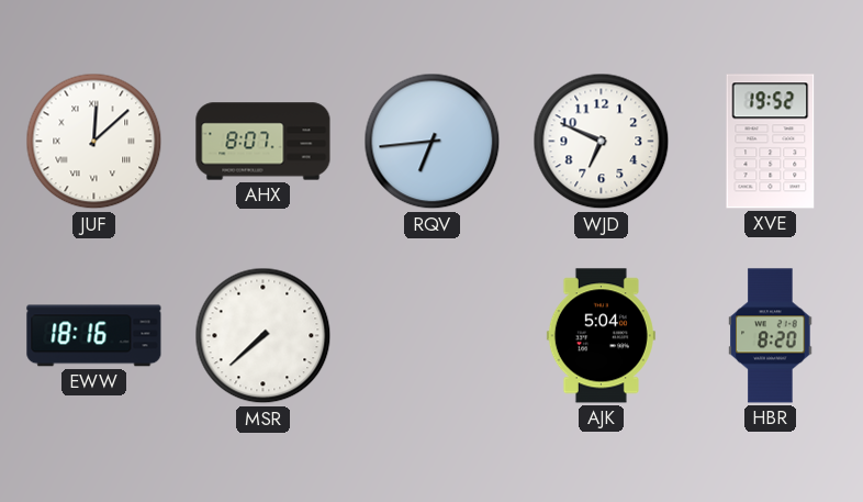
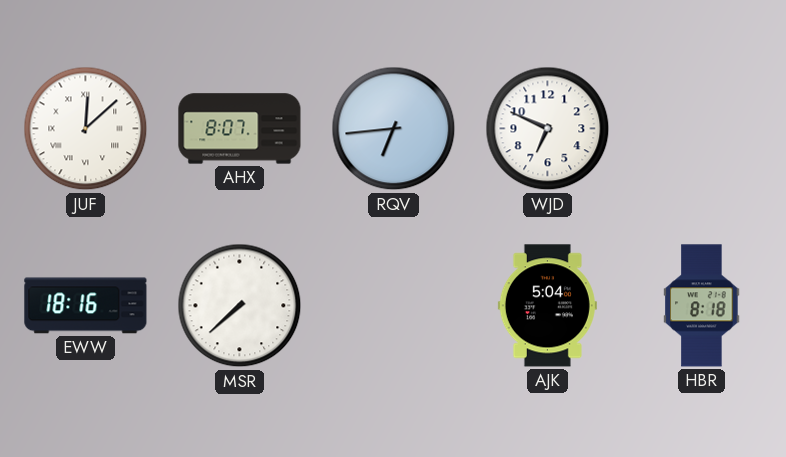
XVE: 19:52 -> none
HBR: 8:20 -> 8:18
